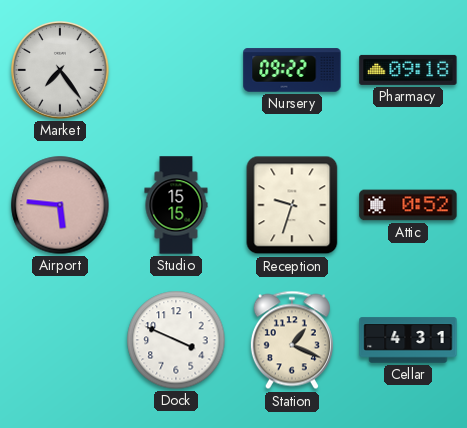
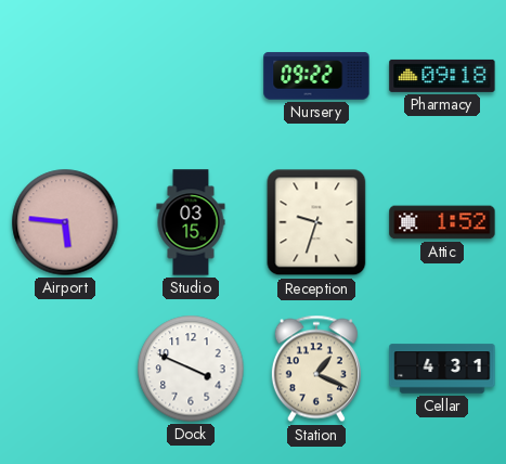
Market: 7:24 -> none
Studio: 15:15 -> 03:15
Attic: 0:52 -> 1:52
